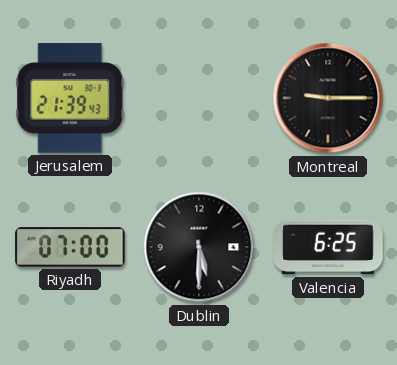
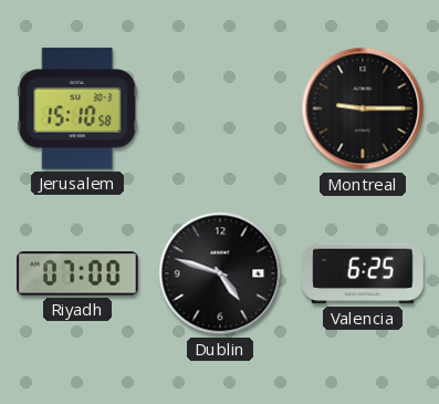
Jerusalem: 21:39 -> 15:10
Dublin: 5:30 -> 4:48
